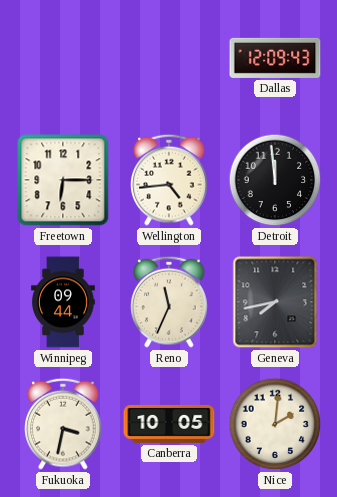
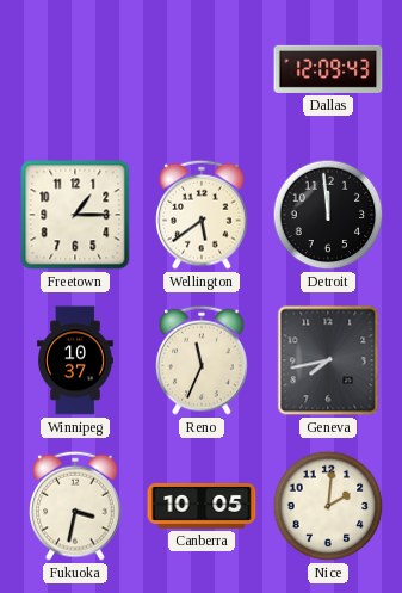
Freetown: 6:15 -> 1:15
Wellington: 4:44 -> 5:39
Winnipeg: 09:44 -> 10:37
